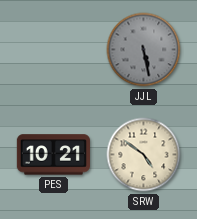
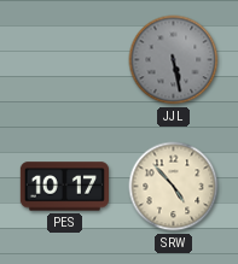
PES: 10:21 -> 10:17
SRW: 4:51 -> 4:53
